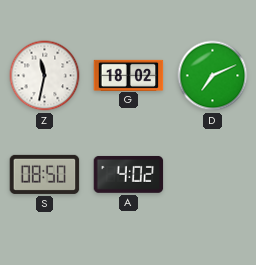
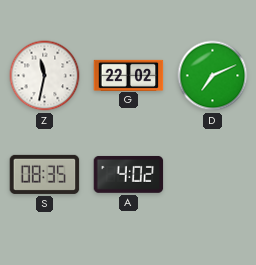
G: 18:02 -> 22:02
S: 08:50 -> 08:35
